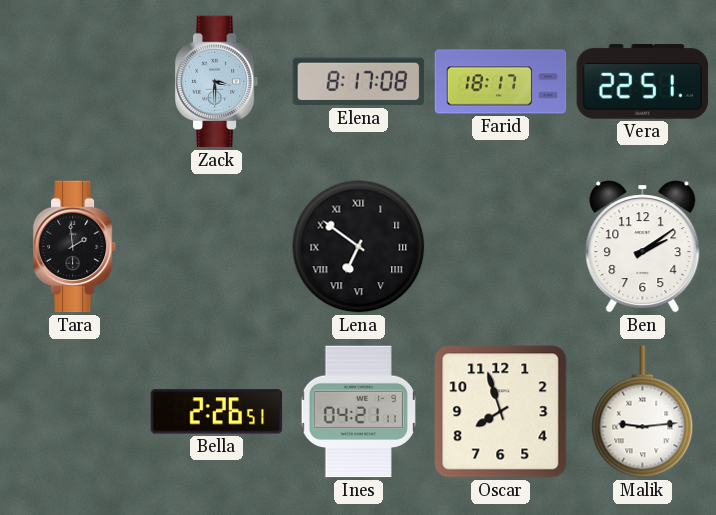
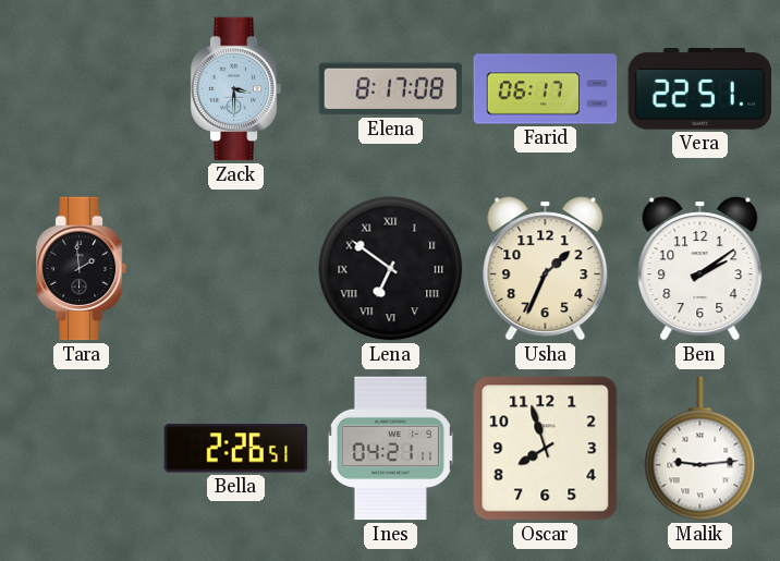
Farid: 18:17 -> 06:17
Usha: none -> 1:34
